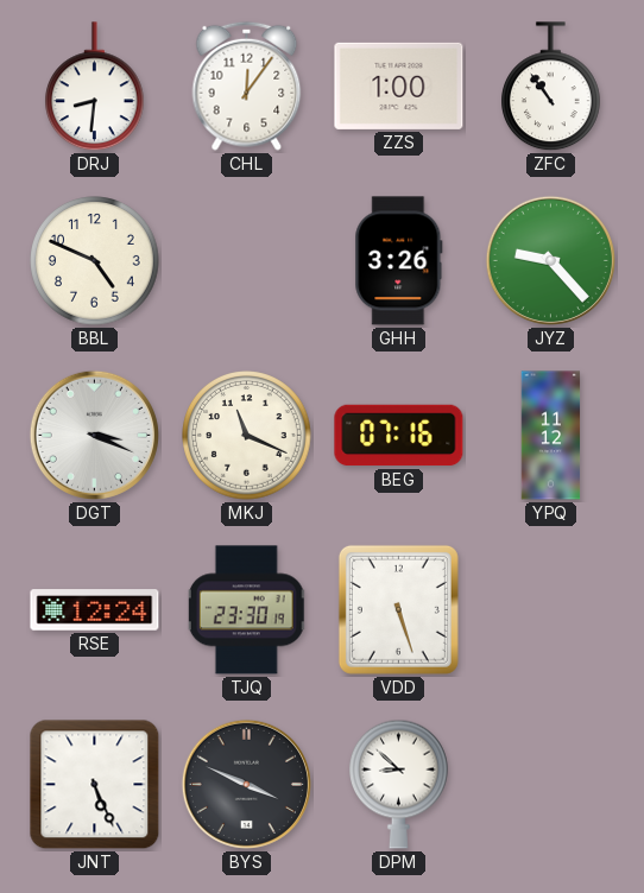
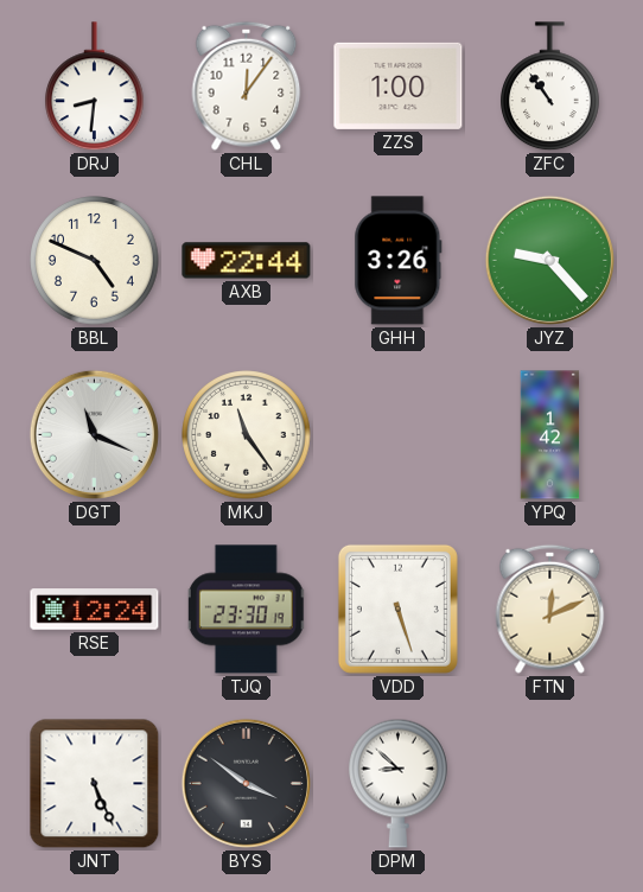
AXB: none -> 22:44
DGT: 3:19 -> 11:19
MKJ: 11:19 -> 11:24
BEG: 07:16 -> none
YPQ: 11:12 -> 1:42
FTN: none -> 12:11
BYS: 3:49 -> 3:51
